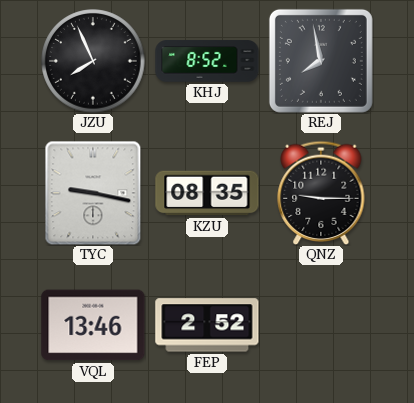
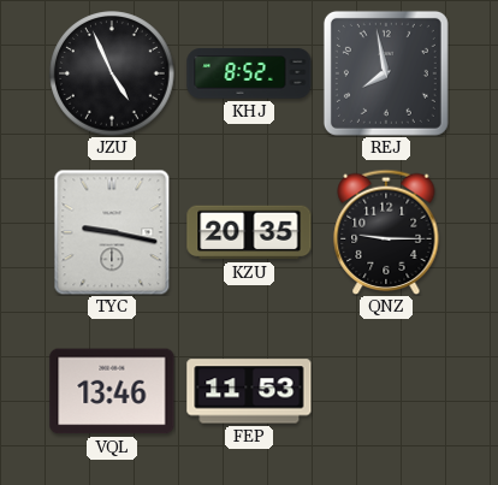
JZU: 7:56 -> 4:56
KZU: 08:35 -> 20:35
FEP: 2:52 -> 11:53
